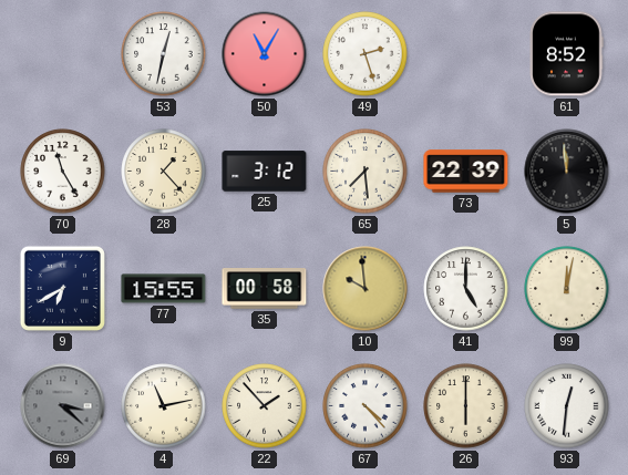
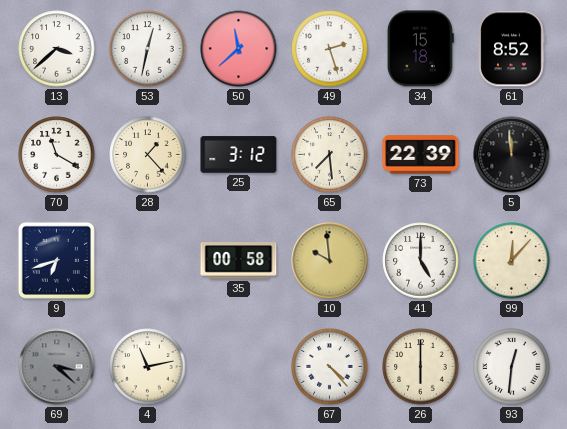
13: none -> 3:38
50: 11:05 -> 11:38
34: none -> 15:18
70: 11:25 -> 11:20
9: 6:40 -> 6:42
77: 15:55 -> none
99: 12:02 -> 12:07
22: 1:53 -> none
